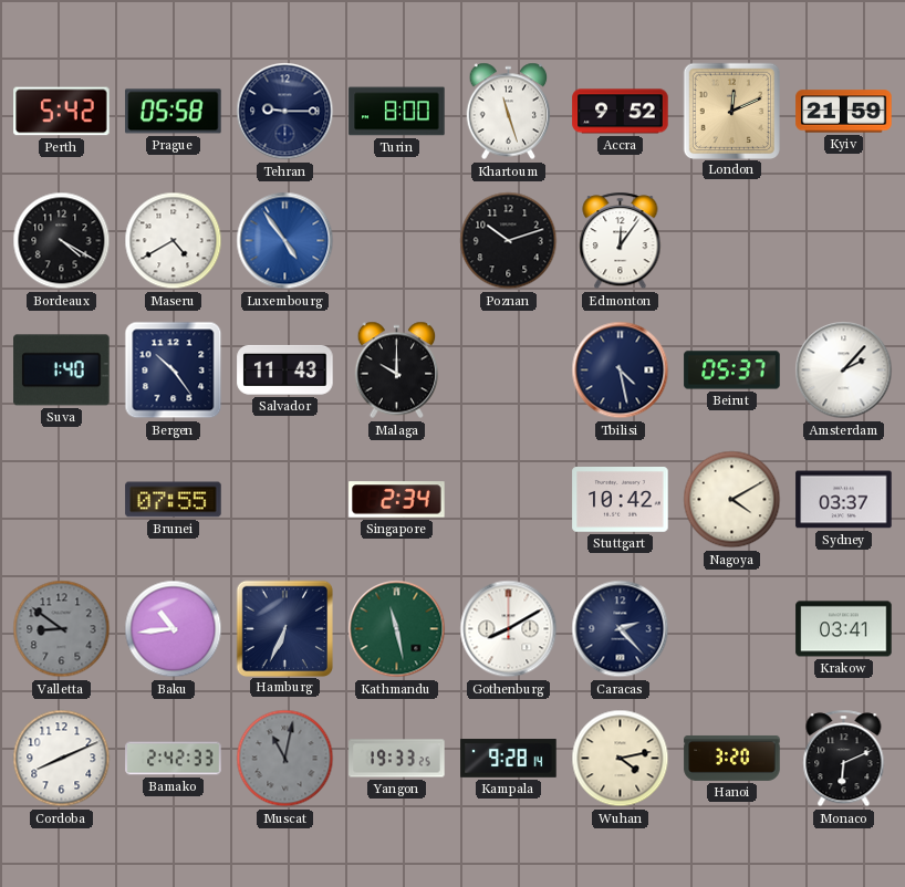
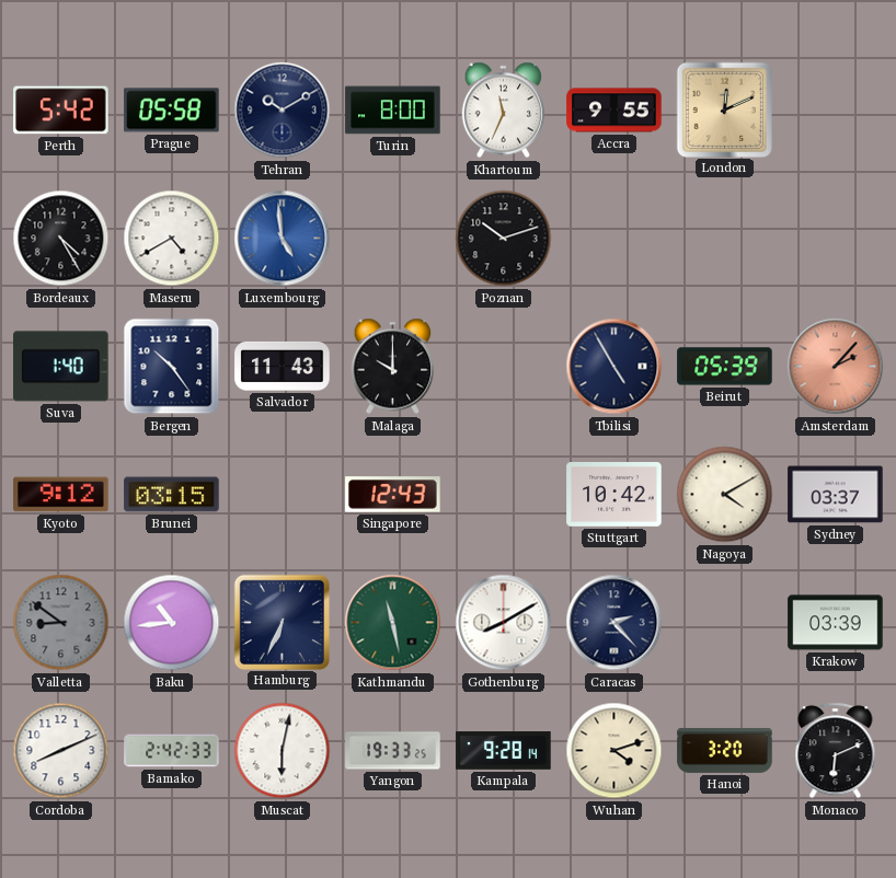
Tehran: 9:15 -> 10:10
Khartoum: 11:27 -> 11:34
Accra: 9:52 -> 9:55
Kyiv: 21:59 -> none
Bordeaux: 4:20 -> 4:25
Luxembourg: 4:54 -> 4:59
Edmonton: 12:06 -> none
Tbilisi: 4:28 -> 4:55
Beirut: 05:37 -> 05:39
Amsterdam dial: white -> salmon
Kyoto: none -> 9:12
Brunei: 07:55 -> 03:15
Singapore: 2:34 -> 12:43
Krakow: 03:41 -> 03:39
Muscat: 11:02 -> 6:02
Muscat dial: grey -> white
Wuhan: 4:13 -> 4:12
